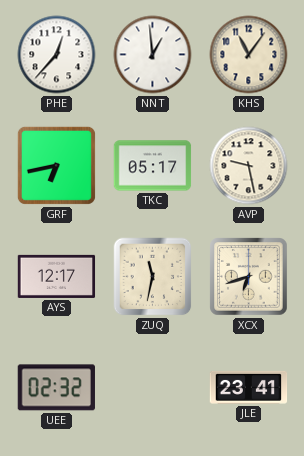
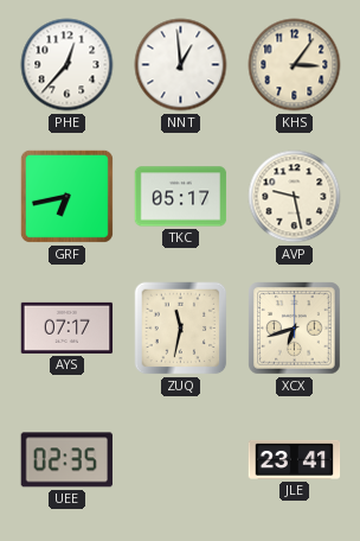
KHS: 11:06 -> 3:06
AYS: 12:17 -> 07:17
UEE: 02:32 -> 02:35
